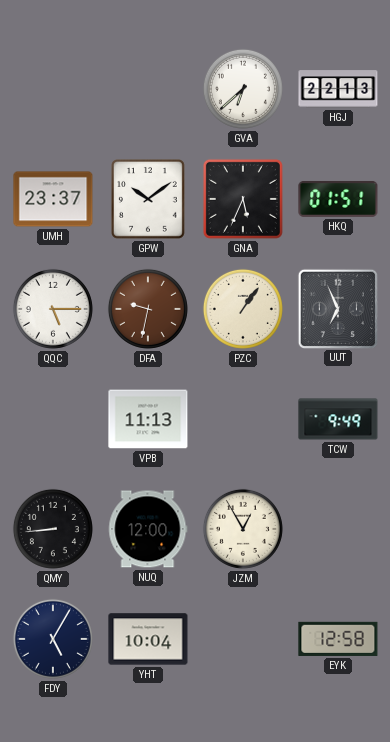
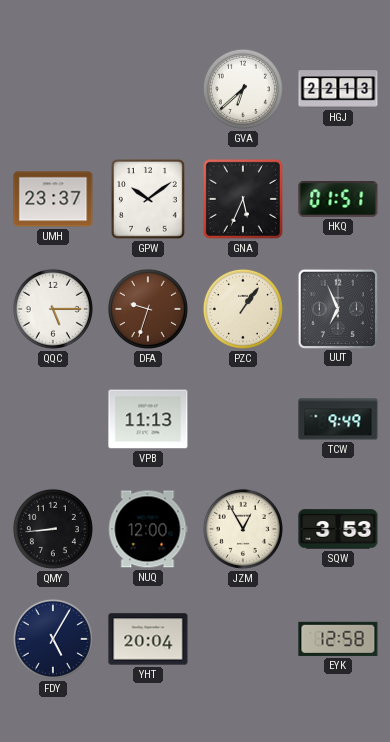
DFA: 9:32 -> 9:33
SQW: none -> 3:53
YHT: 10:04 -> 20:04
